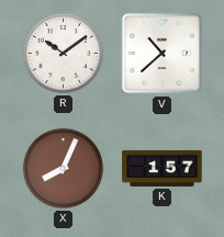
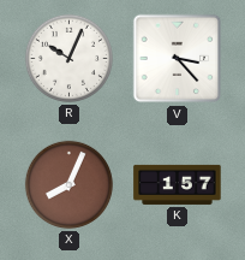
R: 10:09 -> 10:04
V: 10:38 -> 3:23
